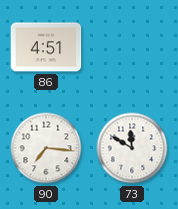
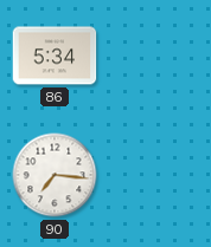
86: 4:51 -> 5:34
73: 11:50 -> none
